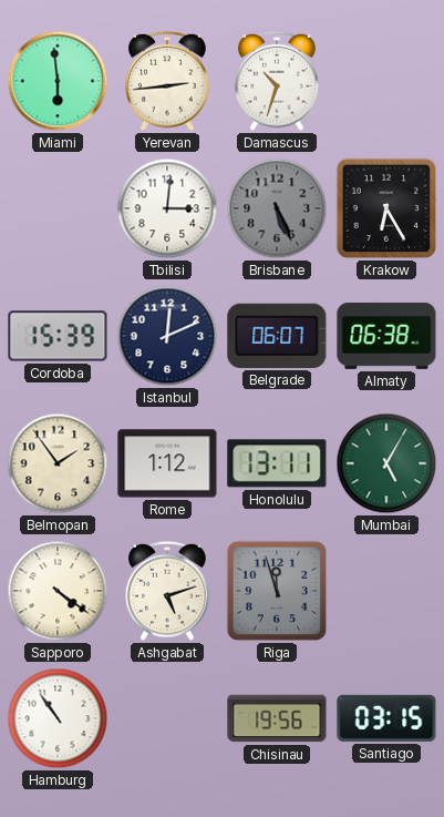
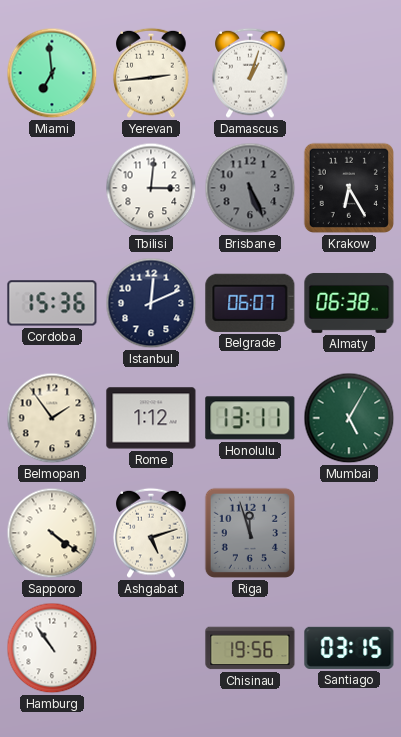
Miami: 5:59 -> 6:59
Damascus: 10:33 -> 1:03
Cordoba: 15:39 -> 15:36
